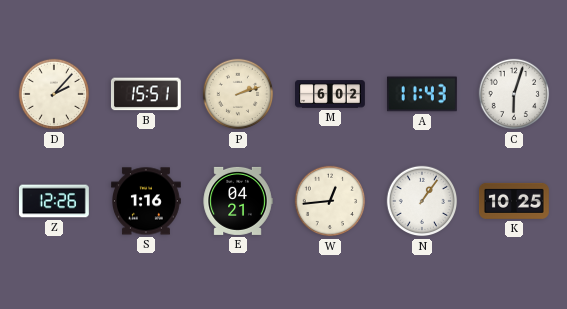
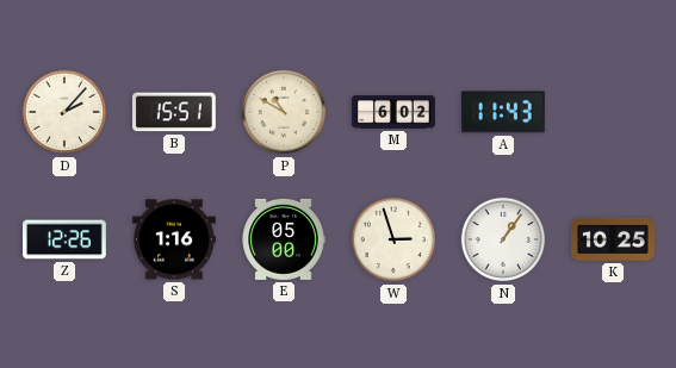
P: 2:12 -> 10:50
C: 6:03 -> none
E: 04:21 -> 05:00
W: 12:44 -> 2:57
